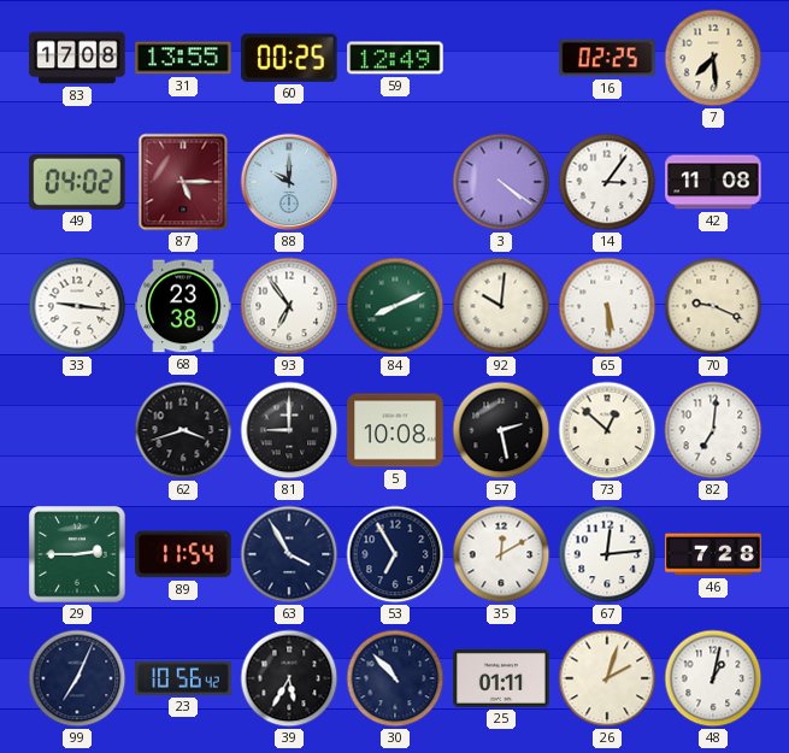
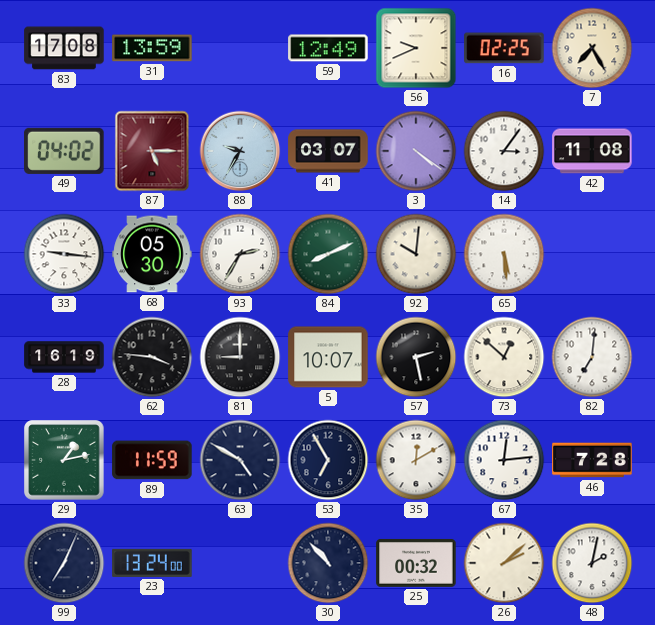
31: 13:55 -> 13:59
60: 00:25 -> none
56: none -> 9:41
7: 7:29 -> 7:25
88: 10:00 -> 9:35
41: none -> 03:07
68: 23:38 -> 05:30
93: 6:54 -> 2:35
70: 9:19 -> none
28: none -> 16:19
62: 3:42 -> 3:46
5: 10:08 -> 10:07
29: 2:45 -> 1:13
89: 11:54 -> 11:59
63: 3:55 -> 4:50
23: 10:56 -> 13:24
39: 5:35 -> none
25: 01:11 -> 00:32
26: 2:03 -> 2:08
48: 1:02 -> 2:02
